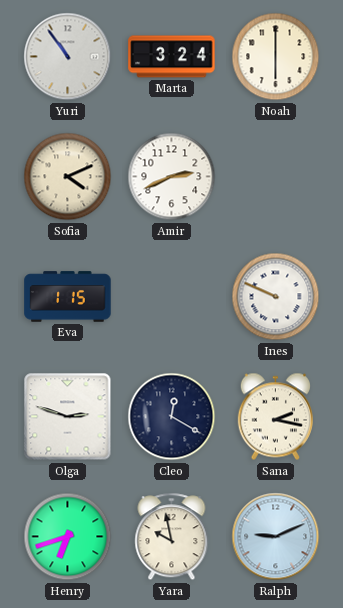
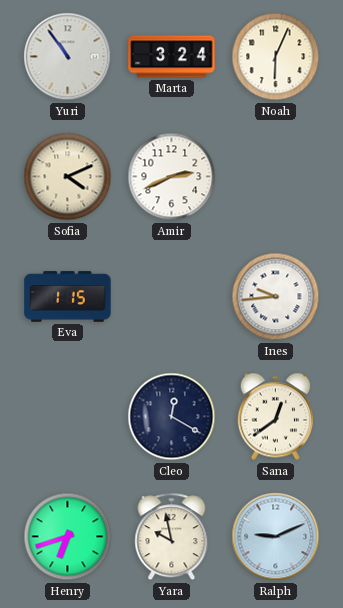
Noah: 6:00 -> 6:04
Ines: 9:49 -> 9:44
Olga: 2:48 -> none
Sana: 2:17 -> 12:39
